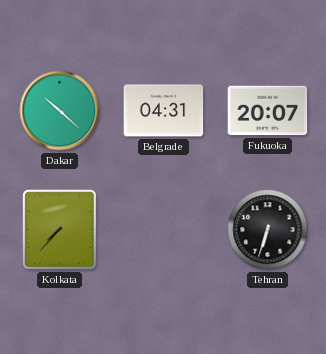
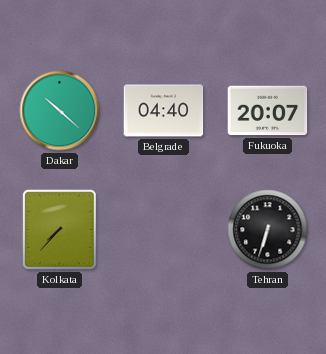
Belgrade: 04:31 -> 04:40
